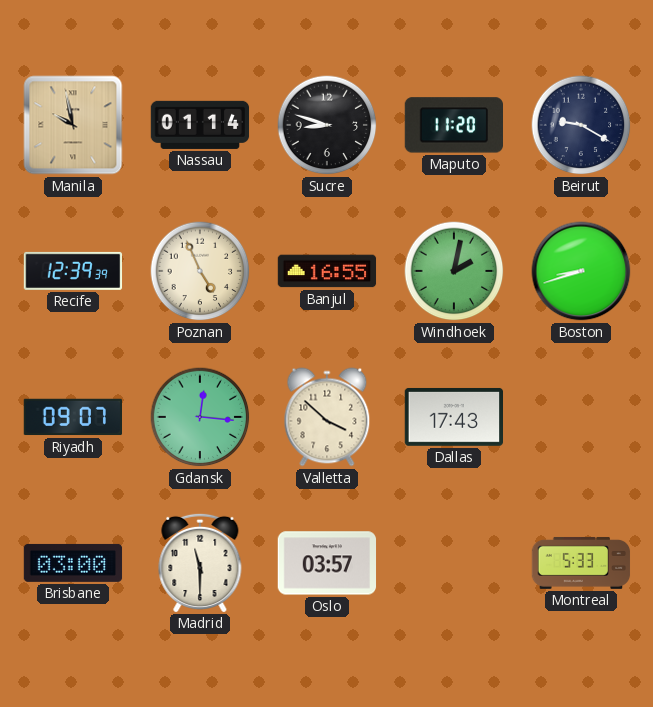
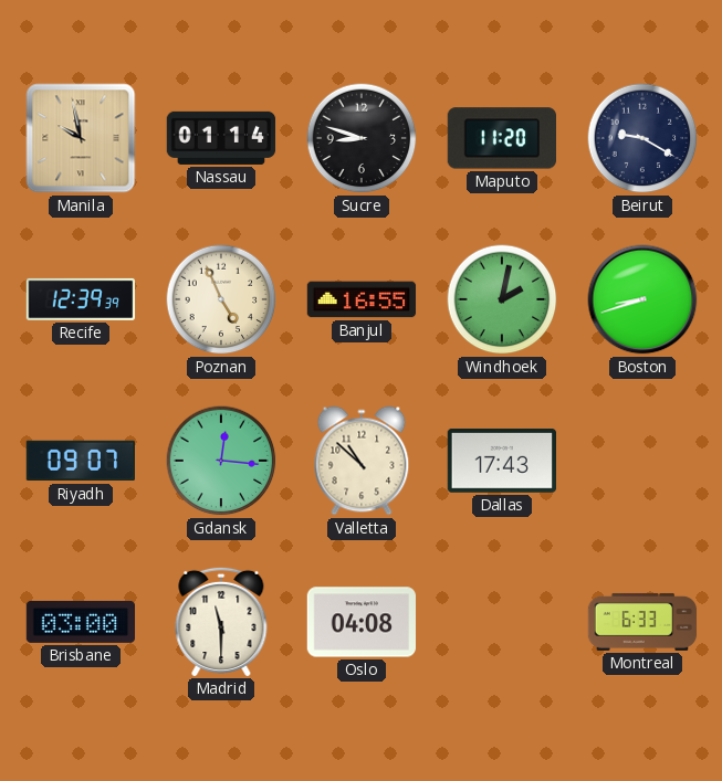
Valletta: 3:52 -> 10:52
Oslo: 03:57 -> 04:08
Montreal: 5:33 -> 6:33
